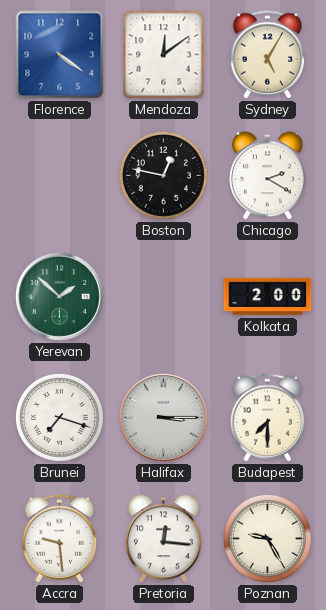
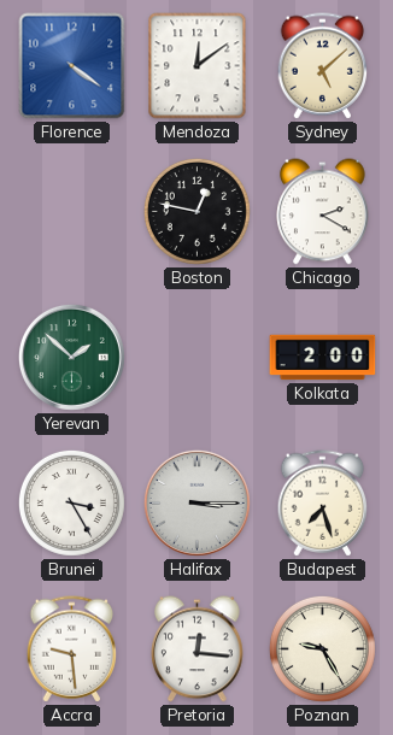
Sydney: 5:05 -> 5:08
Brunei: 7:18 -> 3:25
Budapest: 7:30 -> 7:27
